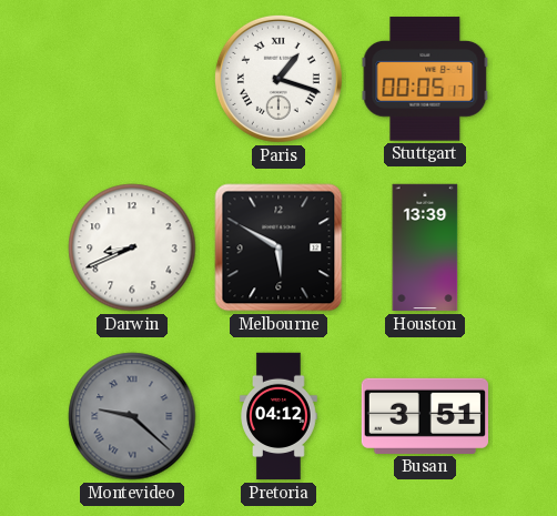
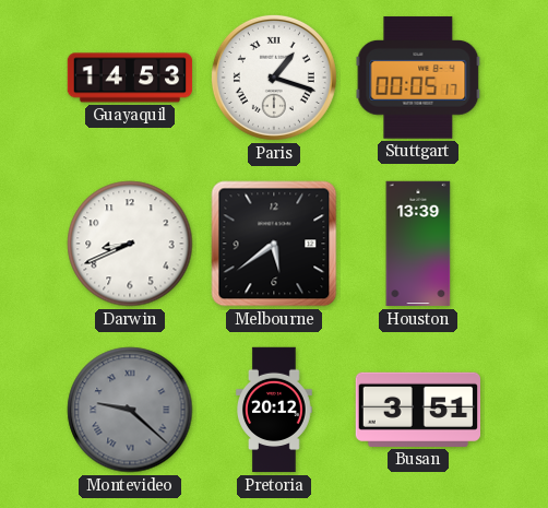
Guayaquil: none -> 14:53
Melbourne: 5:50 -> 5:39
Pretoria: 04:12 -> 20:12
